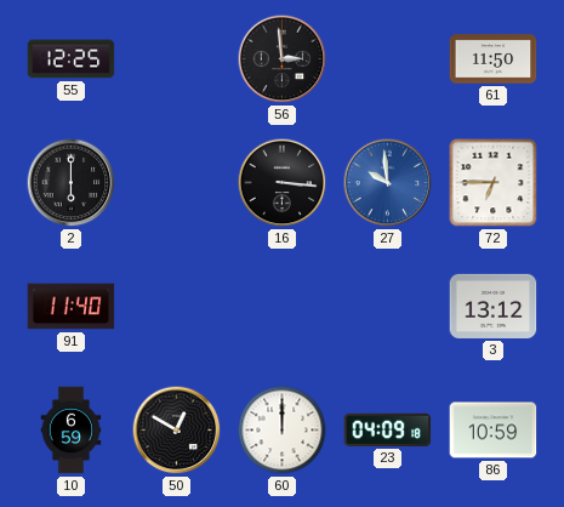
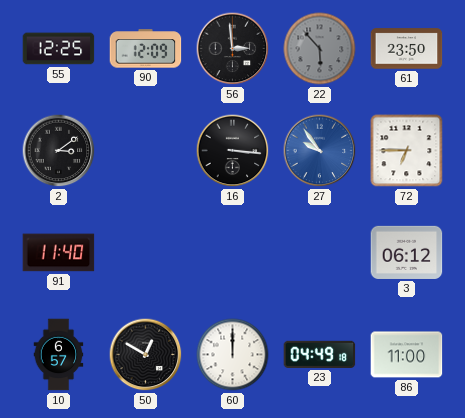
90: none -> 12:09
22: none -> 5:53
61: 11:50 -> 23:50
2: 6:00 -> 3:09
27: 9:59 -> 9:54
3: 13:12 -> 06:12
10: 6:59 -> 6:57
23: 04:09 -> 04:49
86: 10:59 -> 11:00
